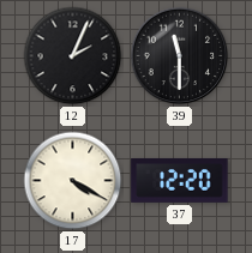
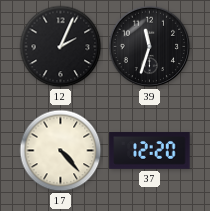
39: 11:30 -> 11:33
17: 4:20 -> 4:23
